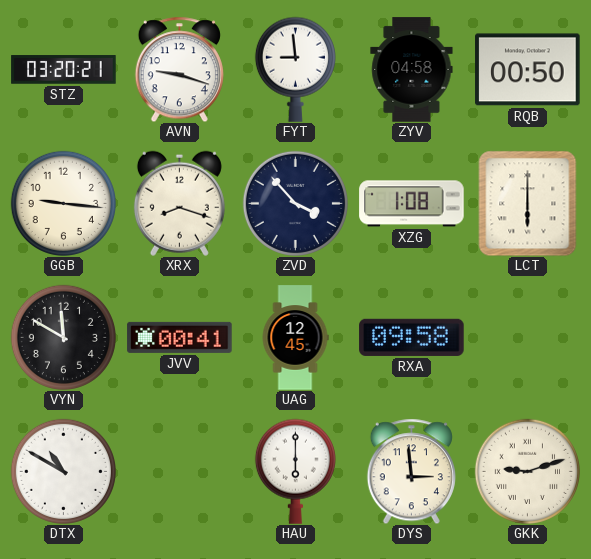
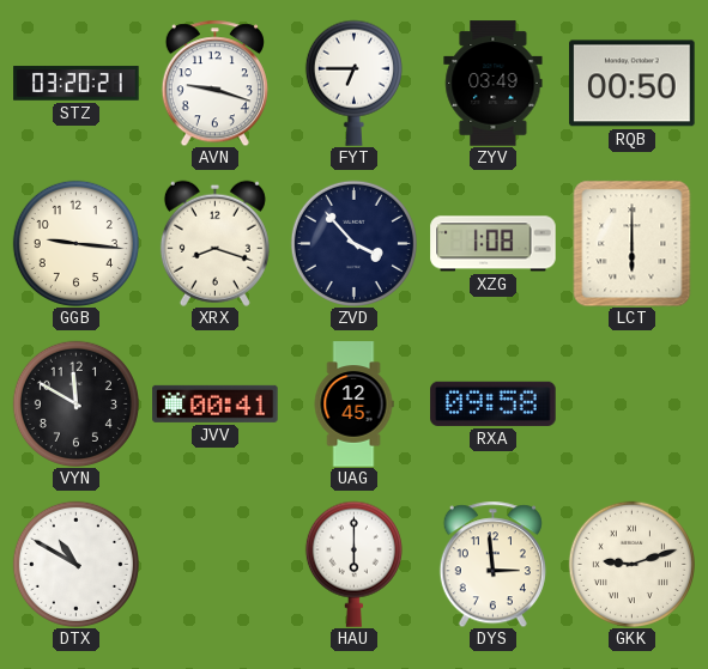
FYT: 8:59 -> 6:45
ZYV: 04:58 -> 03:49
